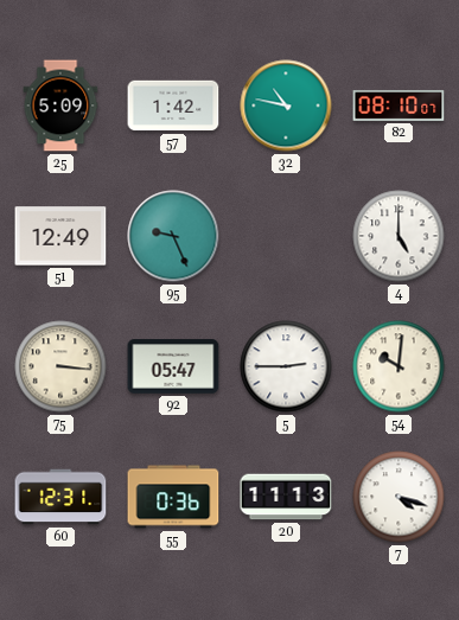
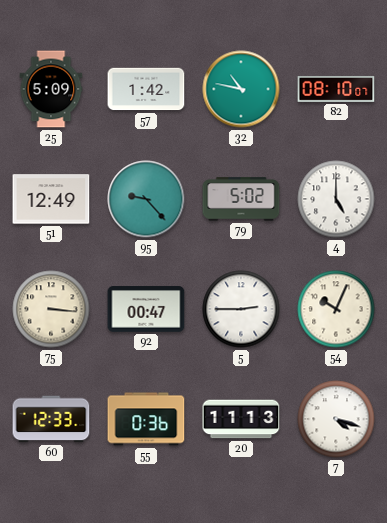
95: 9:26 -> 9:23
79: none -> 5:02
92: 05:47 -> 00:47
54: 10:01 -> 10:04
60: 12:31 -> 12:33
